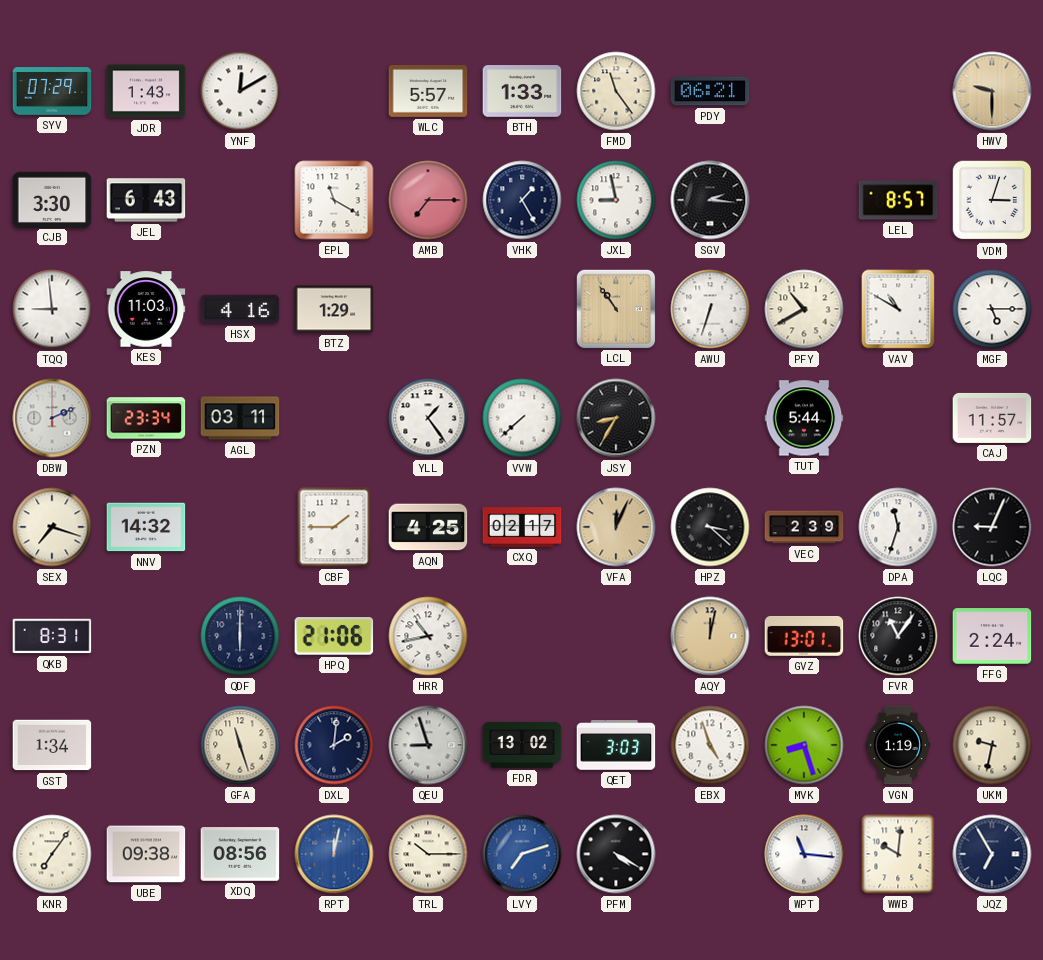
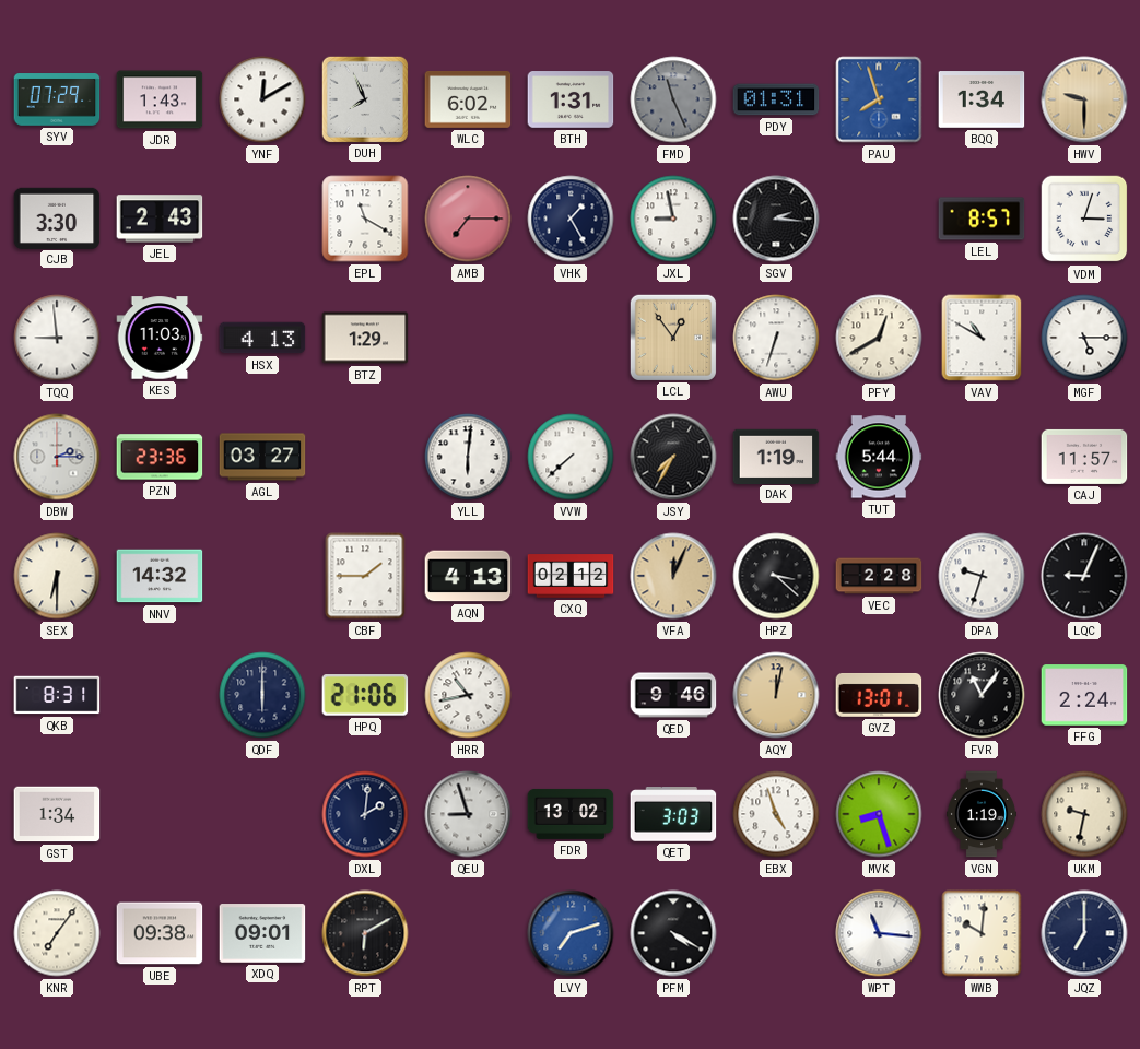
DUH: none -> 7:56
WLC: 5:57 -> 6:02
BTH: 1:33 -> 1:31
FMD: 11:24 -> 11:26
FMD dial: cream -> grey
PDY: 06:21 -> 01:31
PAU: none -> 7:57
BQQ: none -> 1:34
JEL: 6:43 -> 2:43
HSX: 4:16 -> 4:13
LCL: 10:54 -> 12:54
PFY: 10:40 -> 12:40
DBW: 2:11 -> 2:15
PZN: 23:34 -> 23:36
AGL: 03:11 -> 03:27
YLL: 1:24 -> 6:01
JSY: 8:35 -> 7:35
DAK: none -> 1:19
SEX: 7:18 -> 6:30
AQN: 4:25 -> 4:13
CXQ: 02:17 -> 02:12
VEC: 2:39 -> 2:28
DPA: 11:33 -> 9:33
QED: none -> 9:46
GFA: 11:27 -> none
XDQ: 08:56 -> 09:01
RPT: 12:02 -> 6:10
RPT dial: blue -> black
TRL: 10:15 -> none
JQZ: 6:55 -> 7:00
